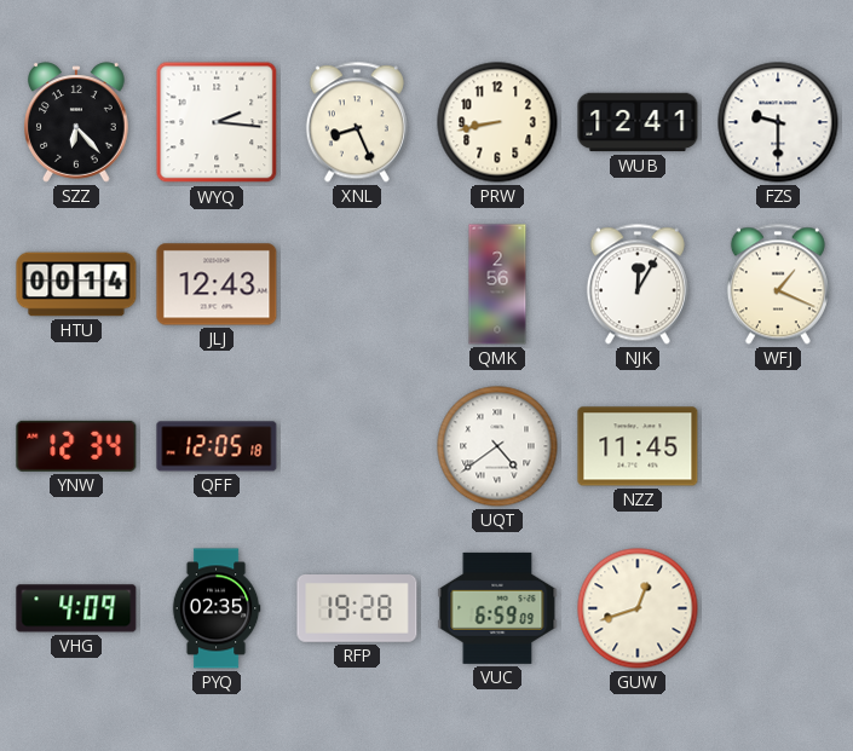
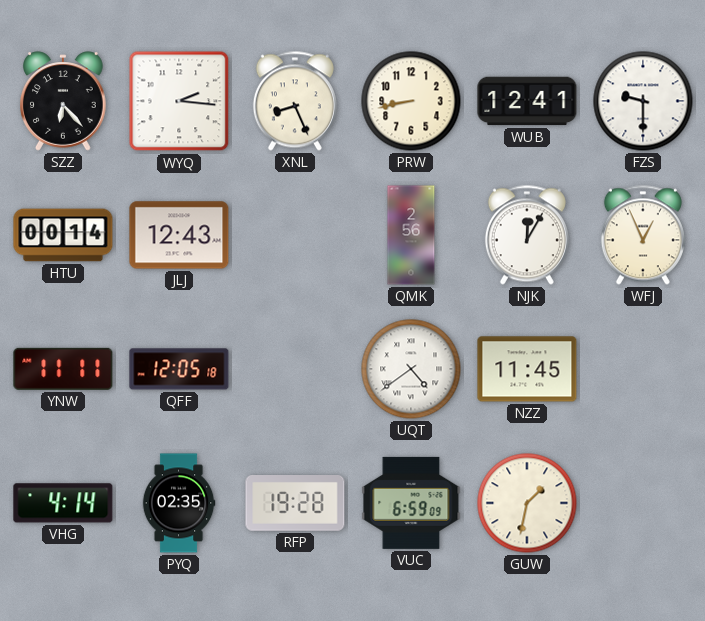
WFJ: 1:19 -> 12:56
YNW: 12:34 -> 11:11
VHG: 4:09 -> 4:14
GUW: 12:42 -> 1:32
